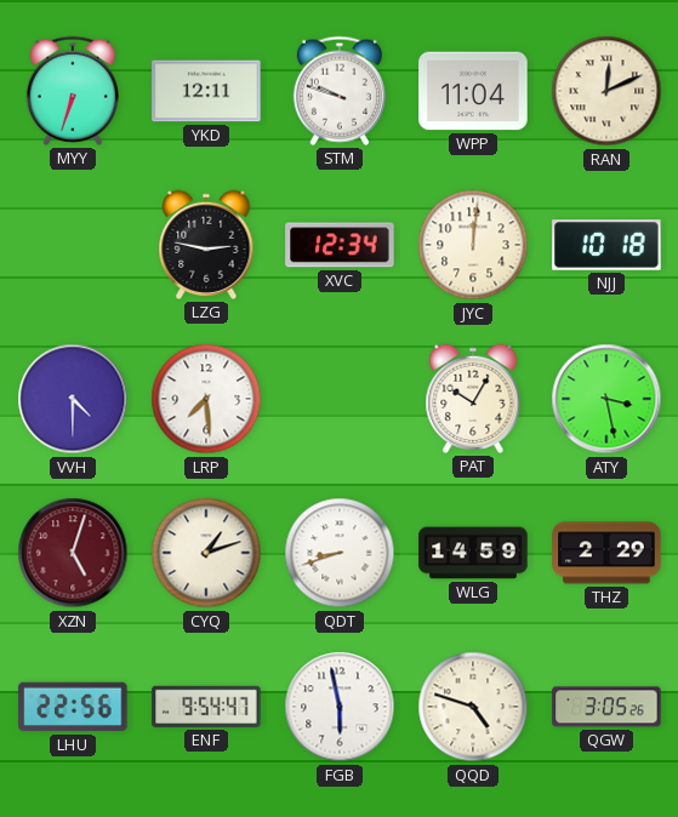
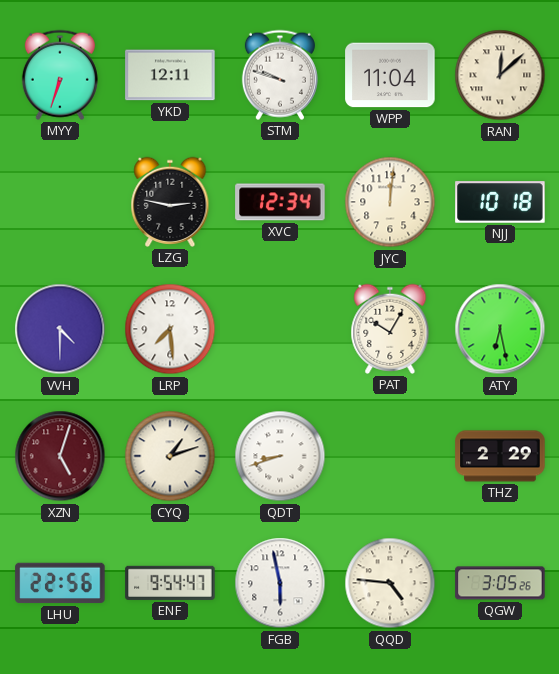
RAN: 12:11 -> 12:08
ATY: 3:28 -> 6:28
WLG: 14:59 -> none
QQD: 4:48 -> 4:46
